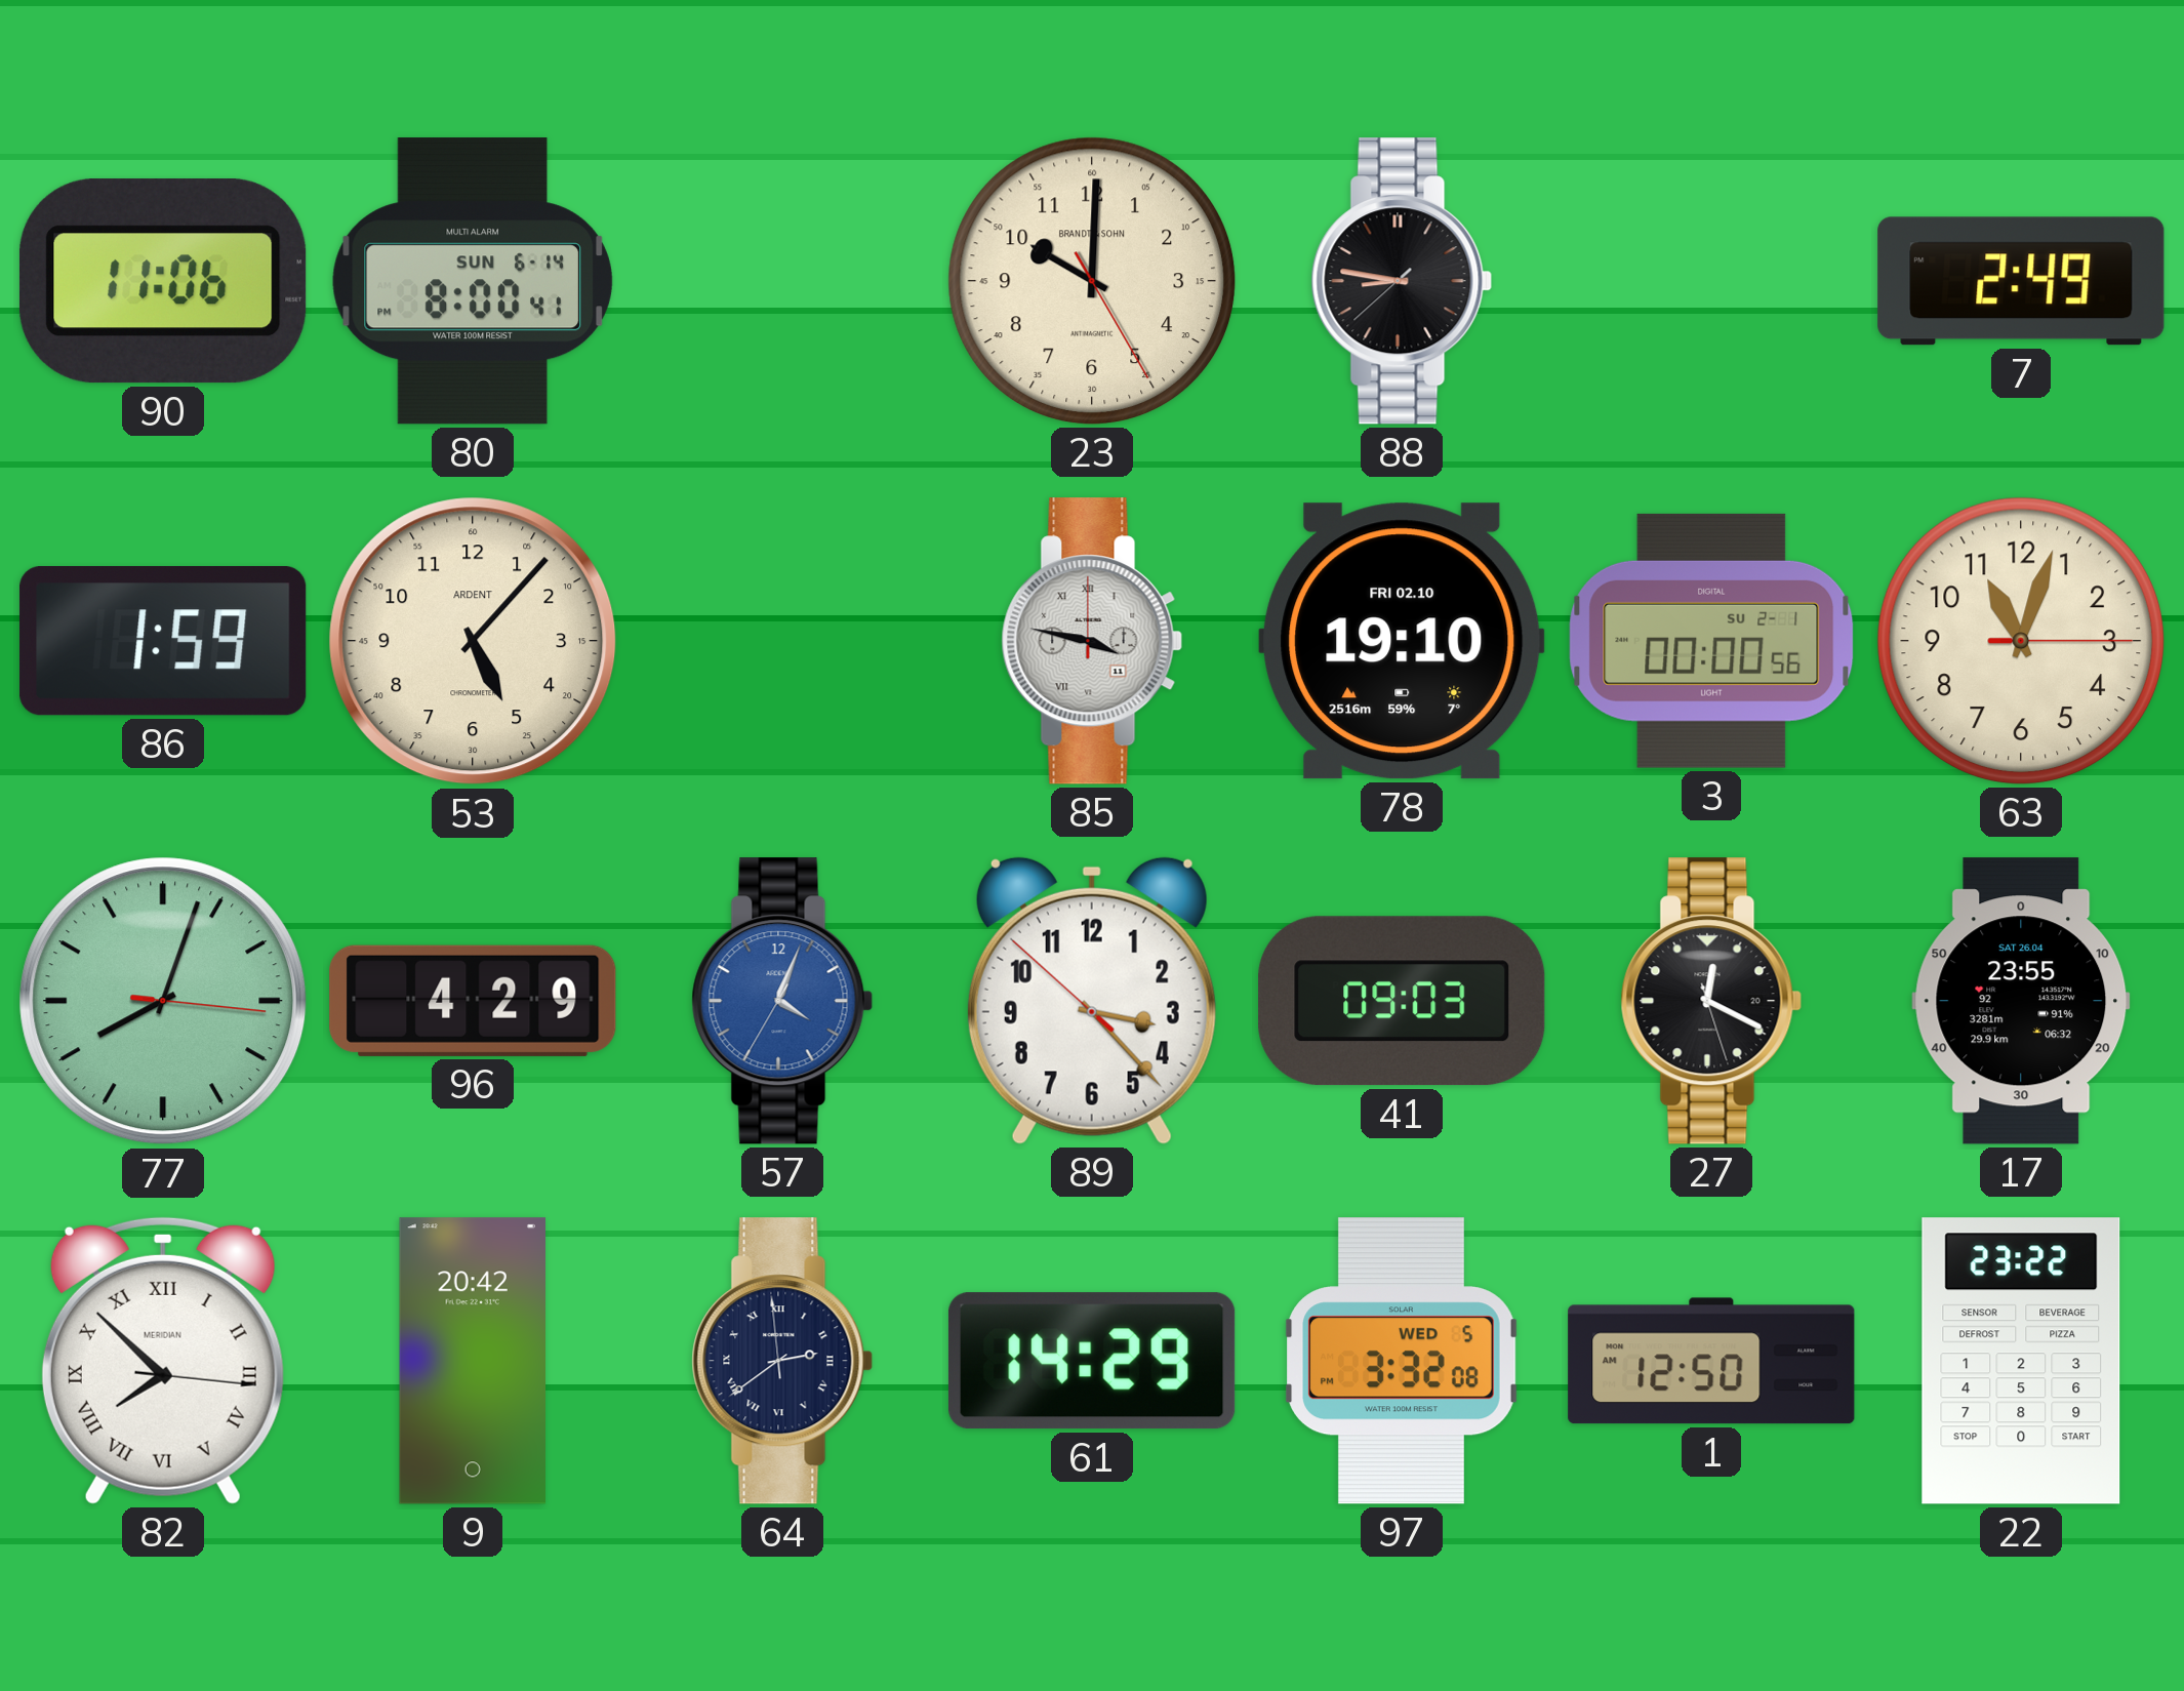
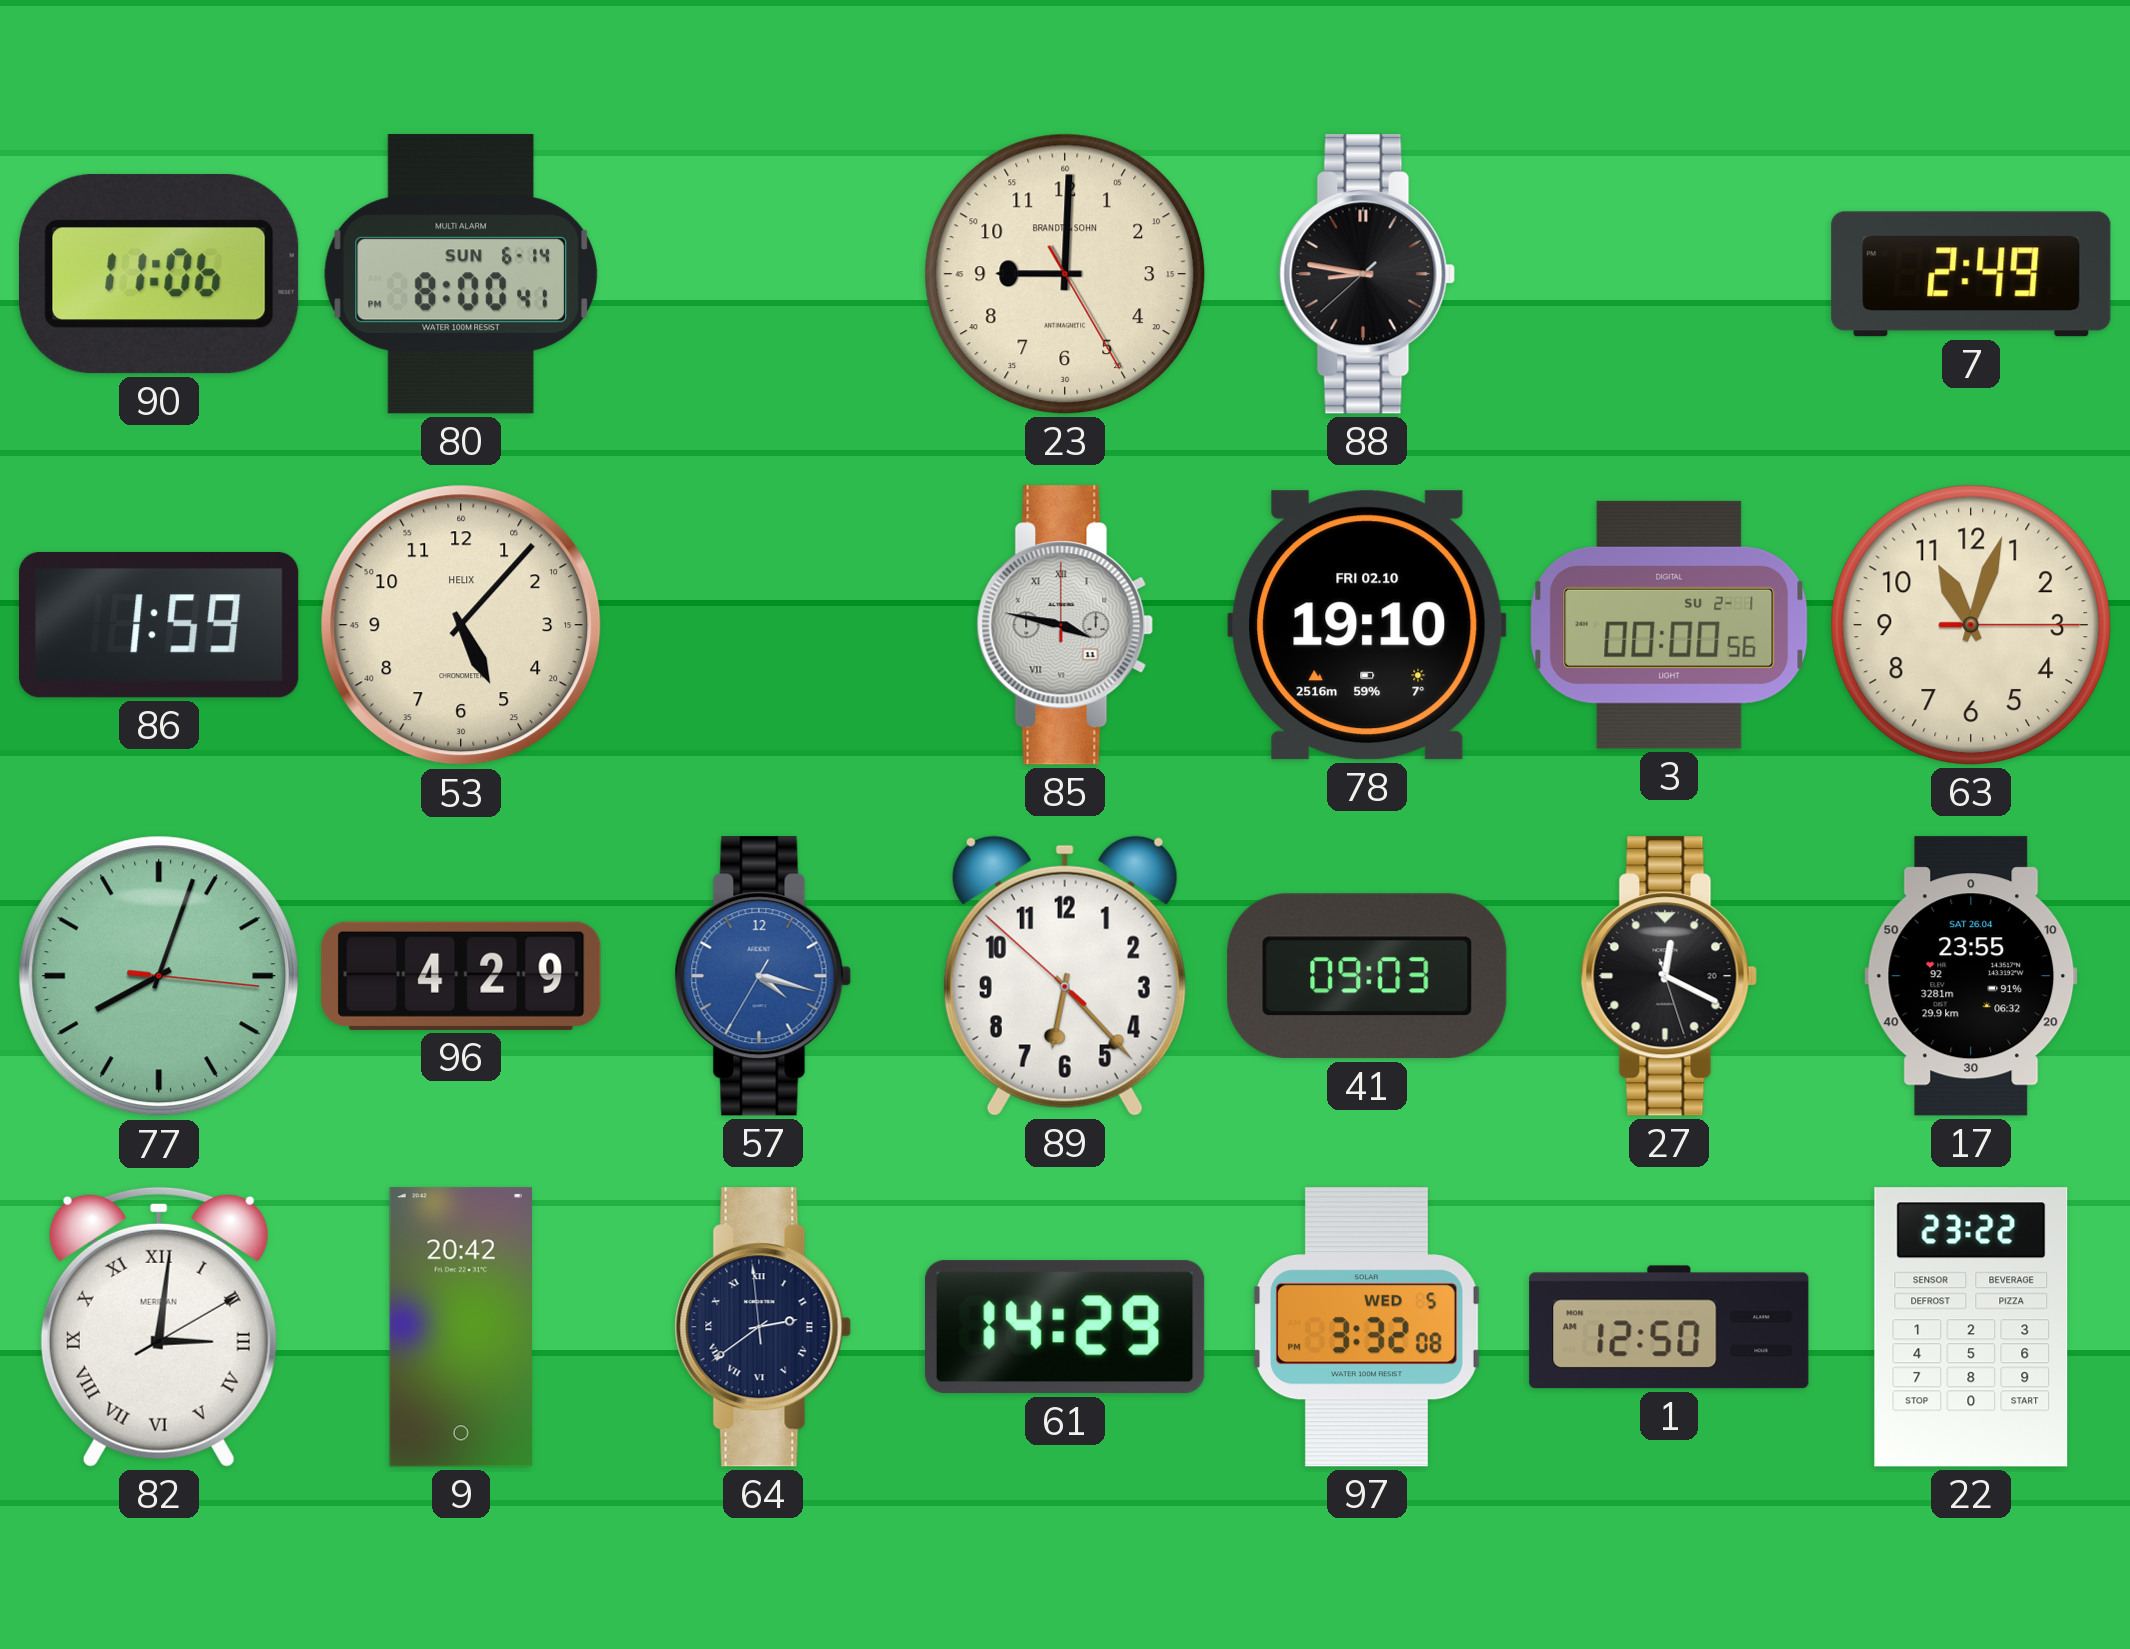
23: 10:00 -> 9:00
53 brand: ARDENT -> HELIX
57: 4:03 -> 4:17
89: 3:22 -> 6:22
82: 7:52 -> 3:01
